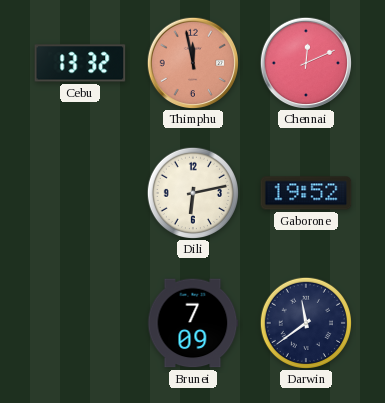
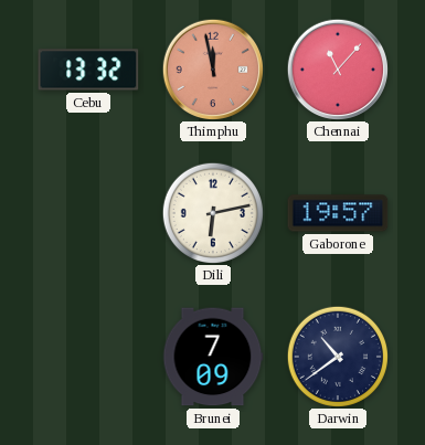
Chennai: 12:11 -> 11:07
Gaborone: 19:52 -> 19:57
Darwin: 11:39 -> 10:39
